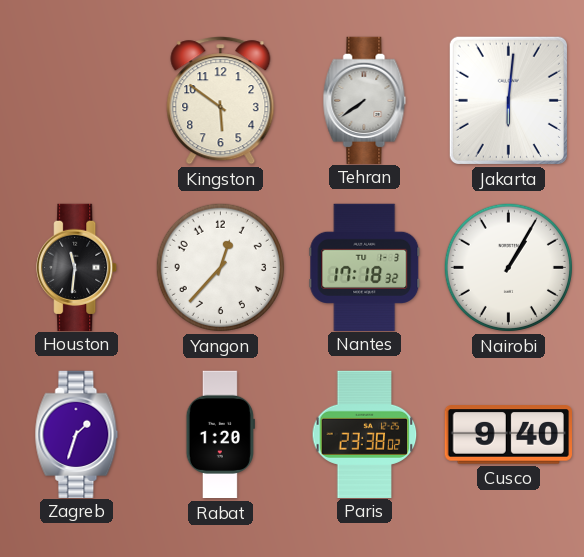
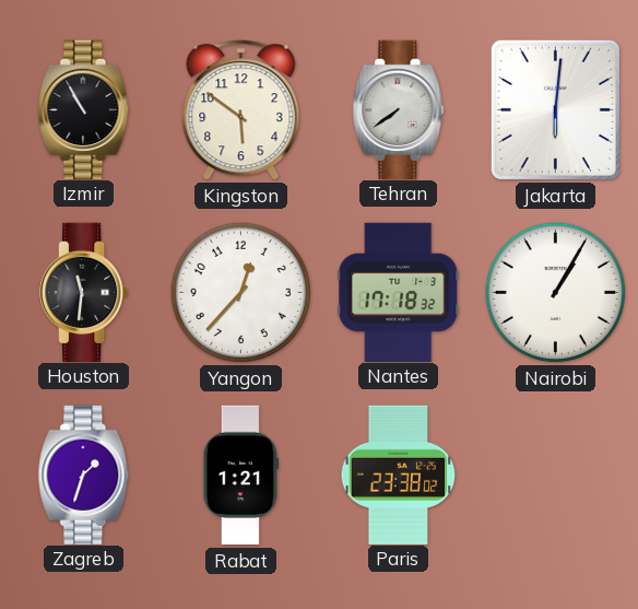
Izmir: none -> 10:55
Rabat: 1:20 -> 1:21
Cusco: 9:40 -> none
